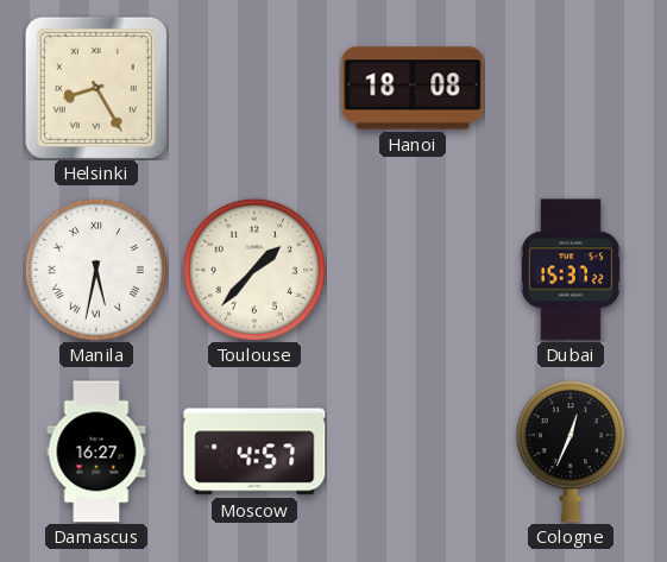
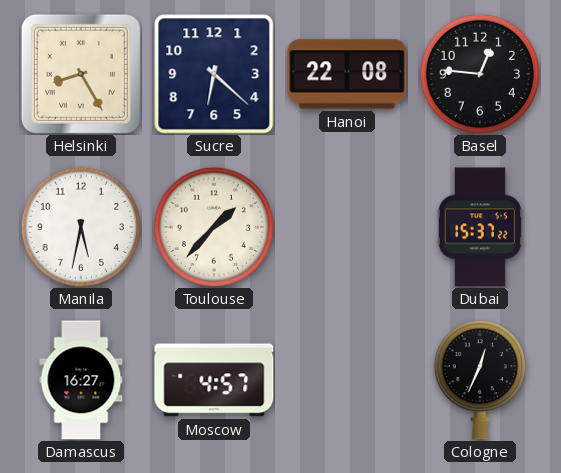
Sucre: none -> 6:22
Hanoi: 18:08 -> 22:08
Basel: none -> 12:46
Manila numerals: Roman -> Arabic
